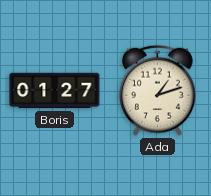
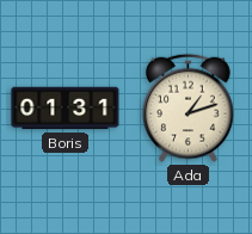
Boris: 01:27 -> 01:31
